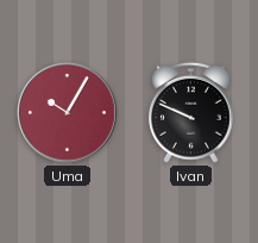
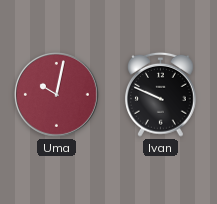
Uma: 10:05 -> 10:02
